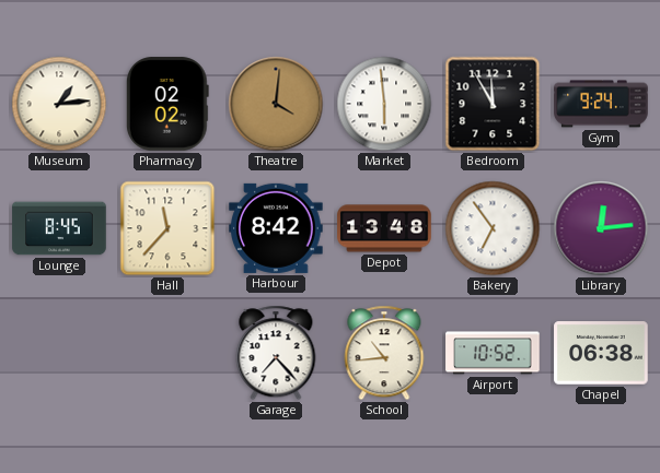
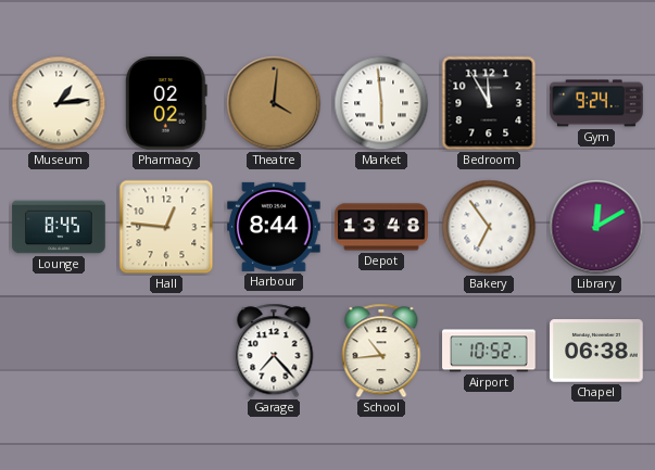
Hall: 11:37 -> 12:46
Harbour: 8:42 -> 8:44
Library: 12:14 -> 12:10
